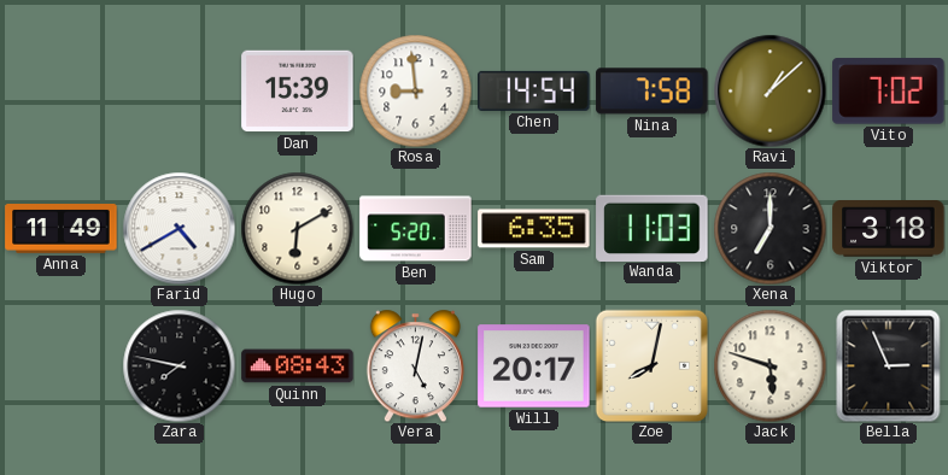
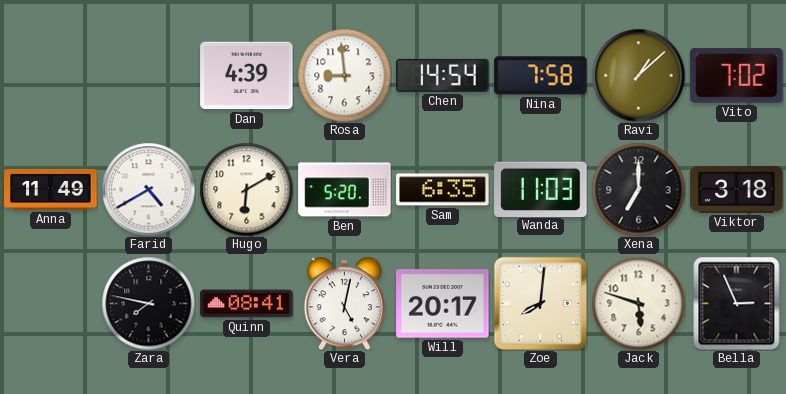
Dan: 15:39 -> 4:39
Quinn: 08:43 -> 08:41
Zoe: 8:02 -> 8:01
